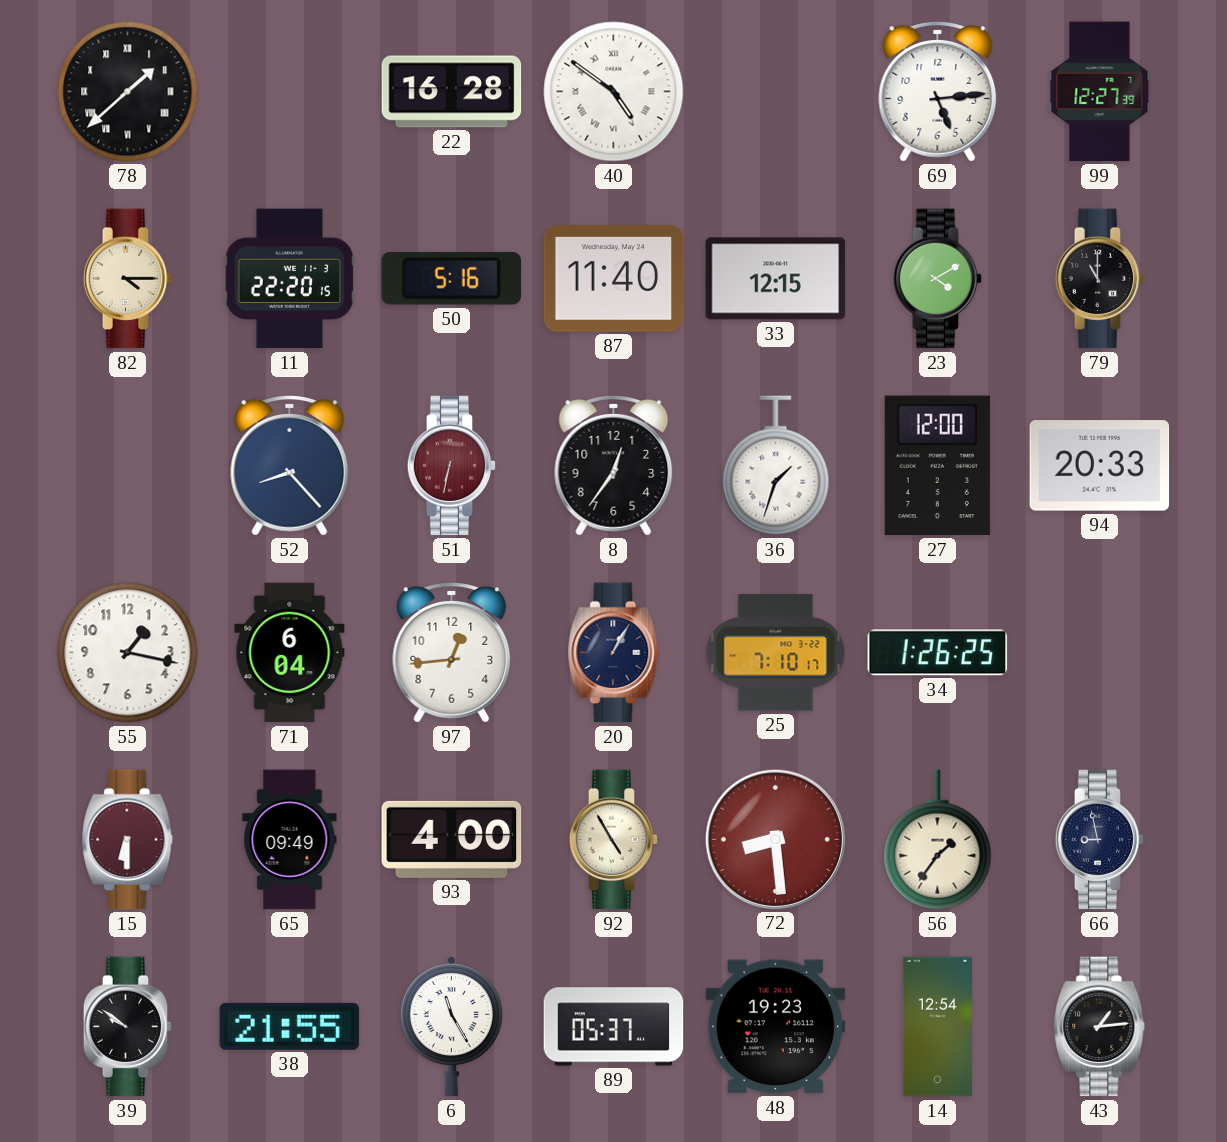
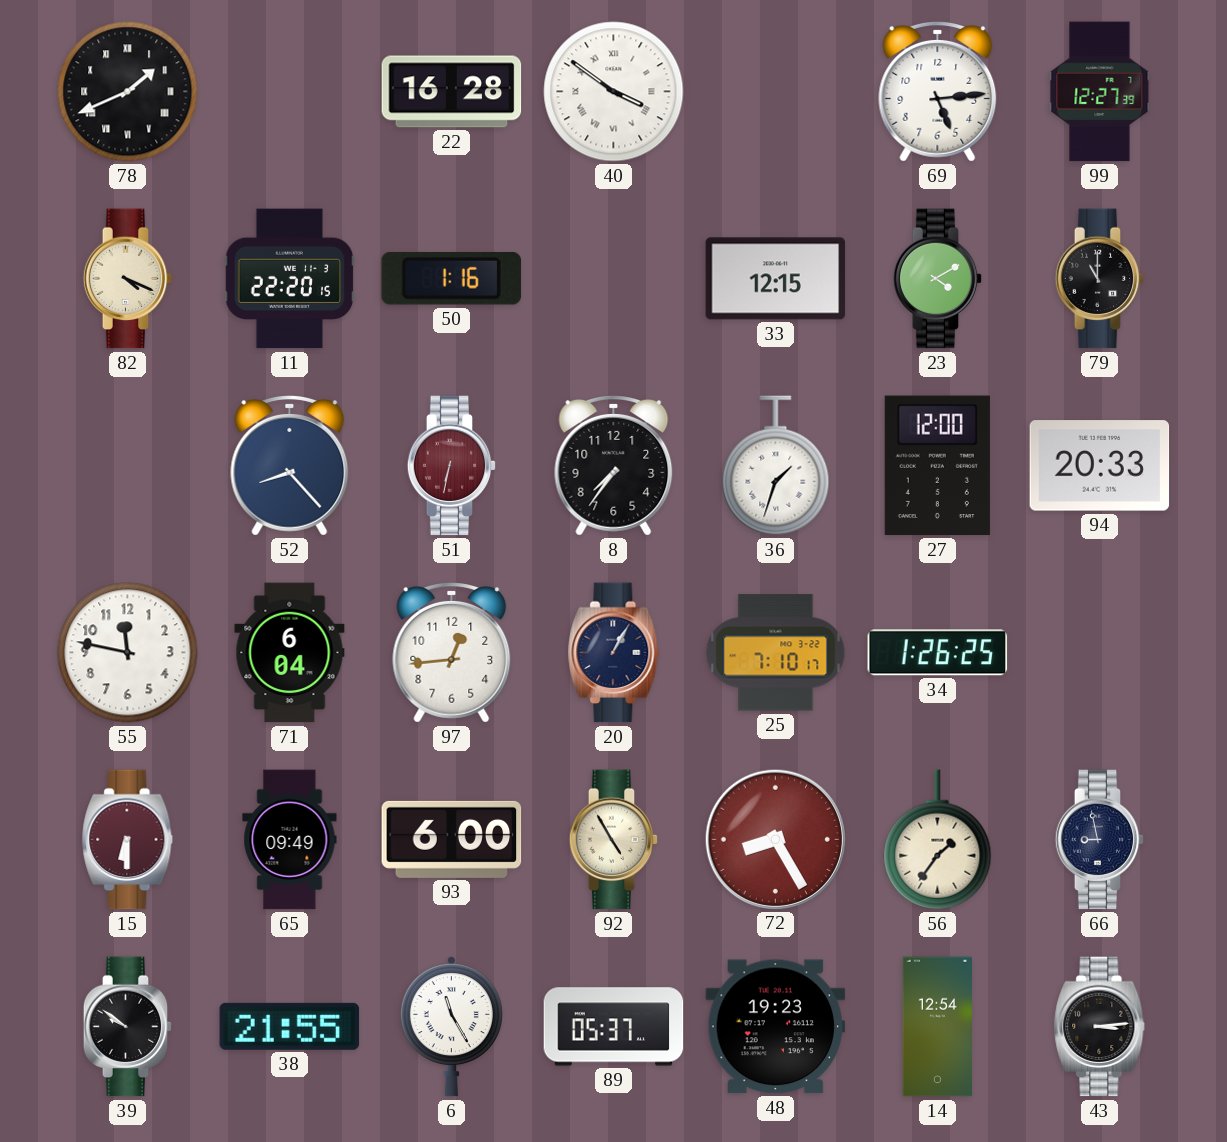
78: 1:38 -> 1:41
40: 4:51 -> 3:51
82: 4:15 -> 4:19
50: 5:16 -> 1:16
87: 11:40 -> none
8: 12:36 -> 7:36
55: 1:17 -> 11:47
93: 4:00 -> 6:00
72: 8:29 -> 8:25
43: 1:14 -> 3:14
